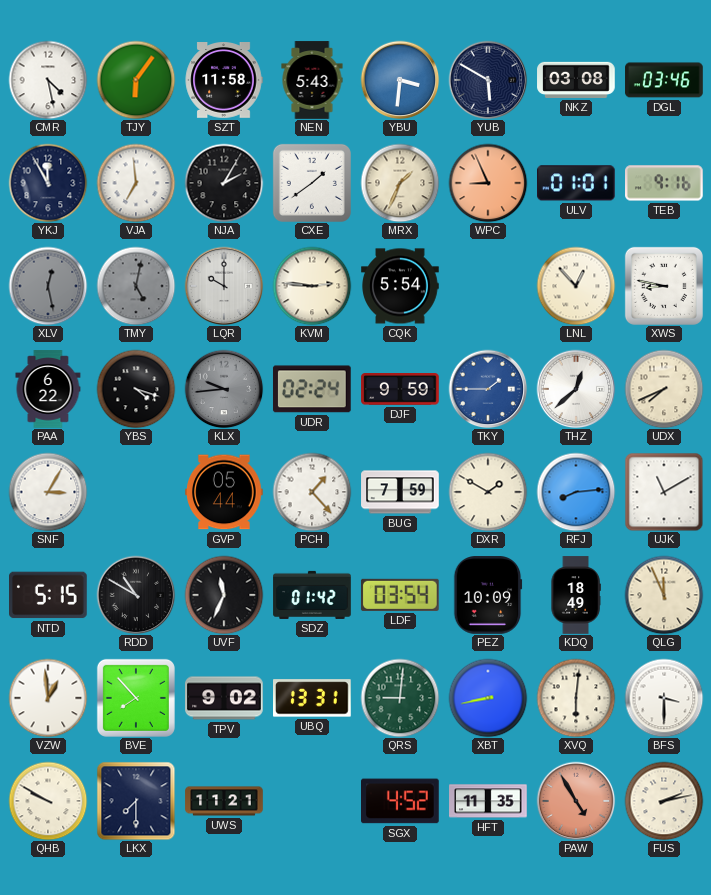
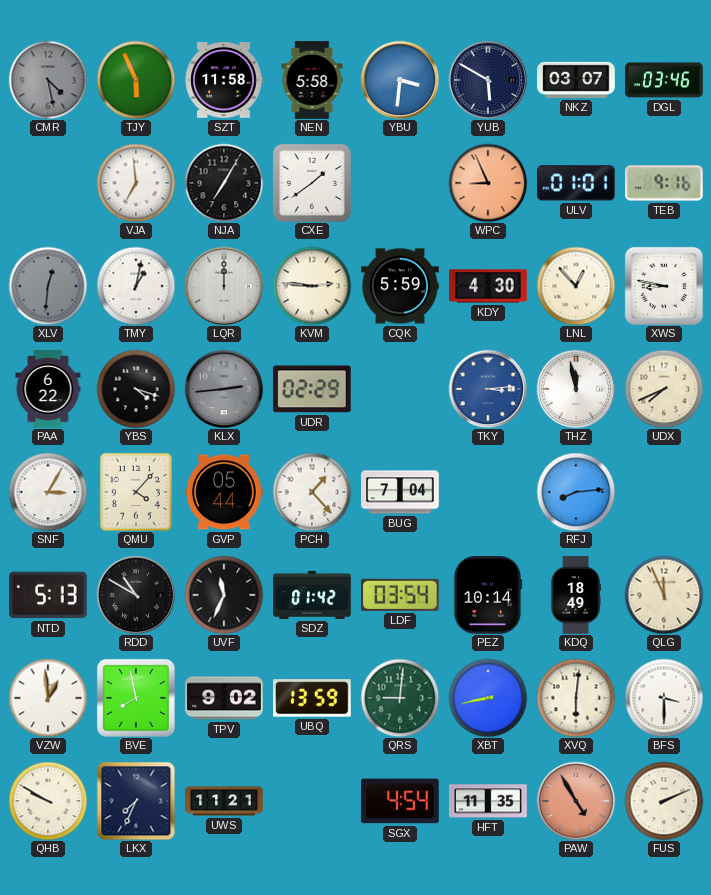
CMR dial: white -> grey
TJY: 6:06 -> 5:56
NEN: 5:43 -> 5:58
NKZ: 03:08 -> 03:07
YKJ: 11:55 -> none
NJA: 2:05 -> 7:05
MRX: 1:34 -> none
XLV: 12:28 -> 12:31
TMY: 5:02 -> 1:02
TMY dial: grey -> white
LQR: 10:00 -> 12:00
CQK: 5:54 -> 5:59
KDY: none -> 4:30
KLX: 9:44 -> 2:44
UDR: 02:24 -> 02:29
DJF: 9:59 -> none
TKY: 1:45 -> 3:14
THZ: 12:38 -> 11:58
QMU: none -> 4:07
BUG: 7:59 -> 7:04
DXR: 1:50 -> none
UJK: 11:10 -> none
NTD: 5:15 -> 5:13
PEZ: 10:09 -> 10:14
BVE: 7:53 -> 7:58
UBQ: 13:31 -> 13:59
LKX: 7:30 -> 7:34
SGX: 4:52 -> 4:54
FUS: 2:13 -> 2:11
